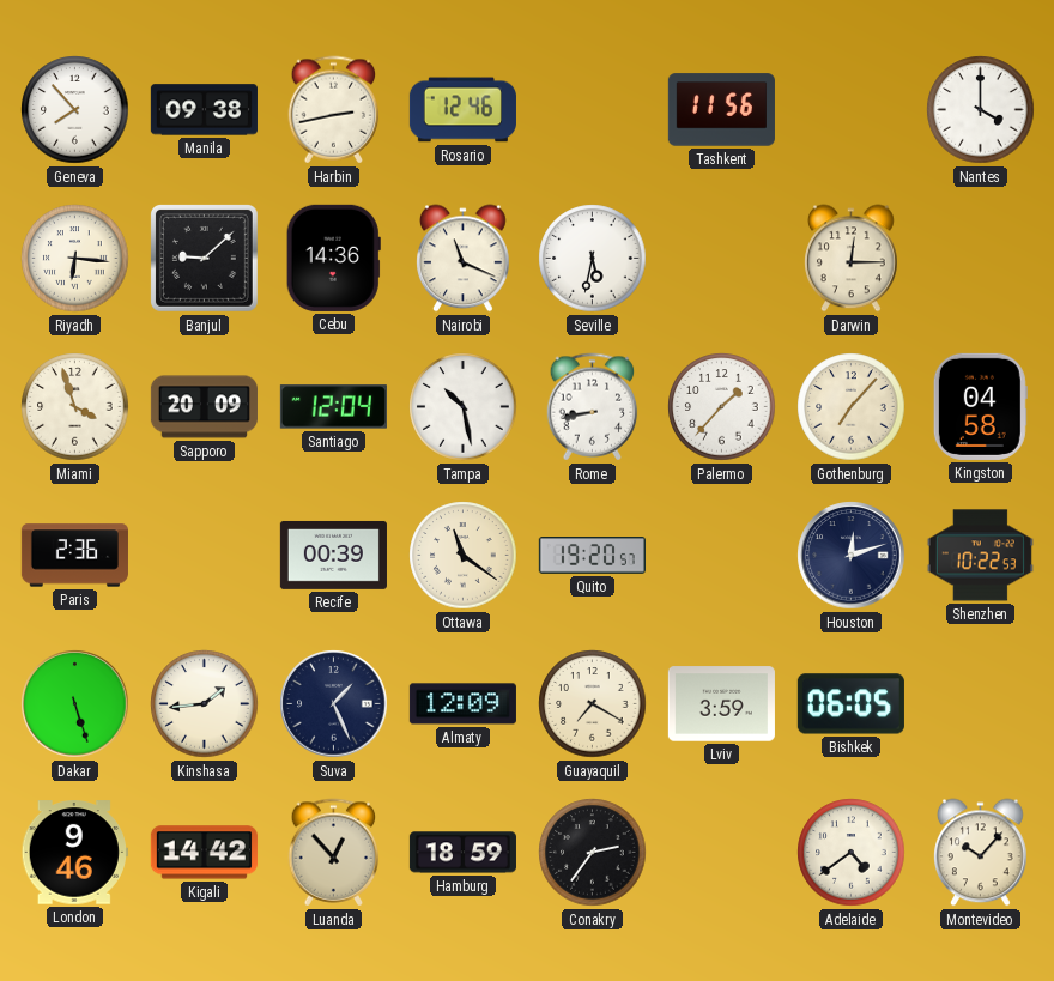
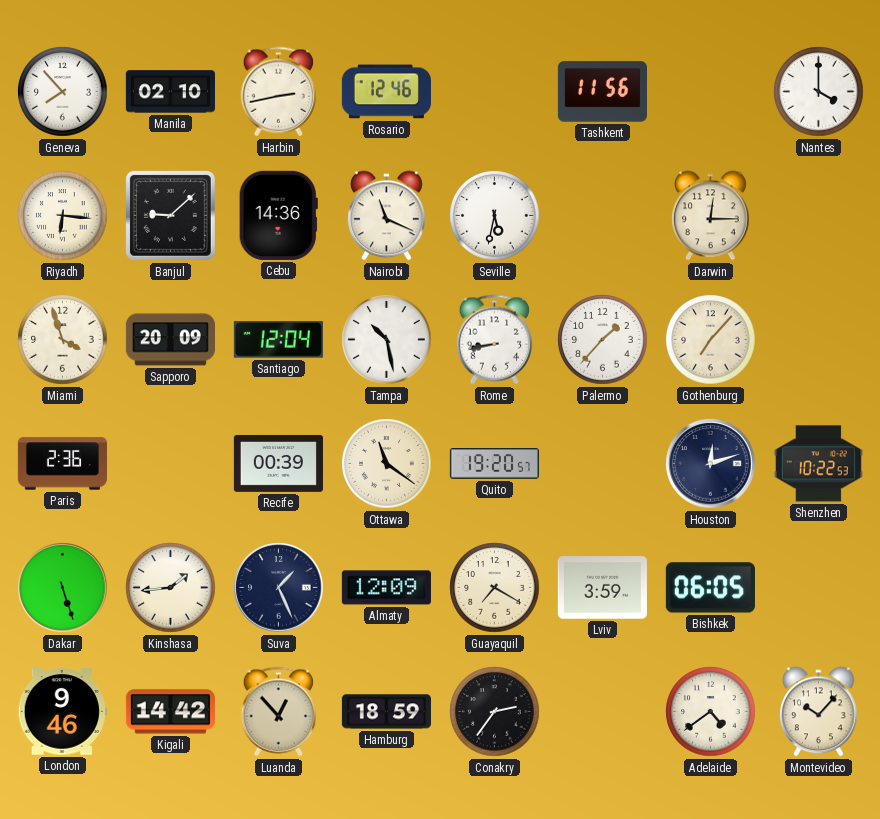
Manila: 09:38 -> 02:10
Kingston: 04:58 -> none
